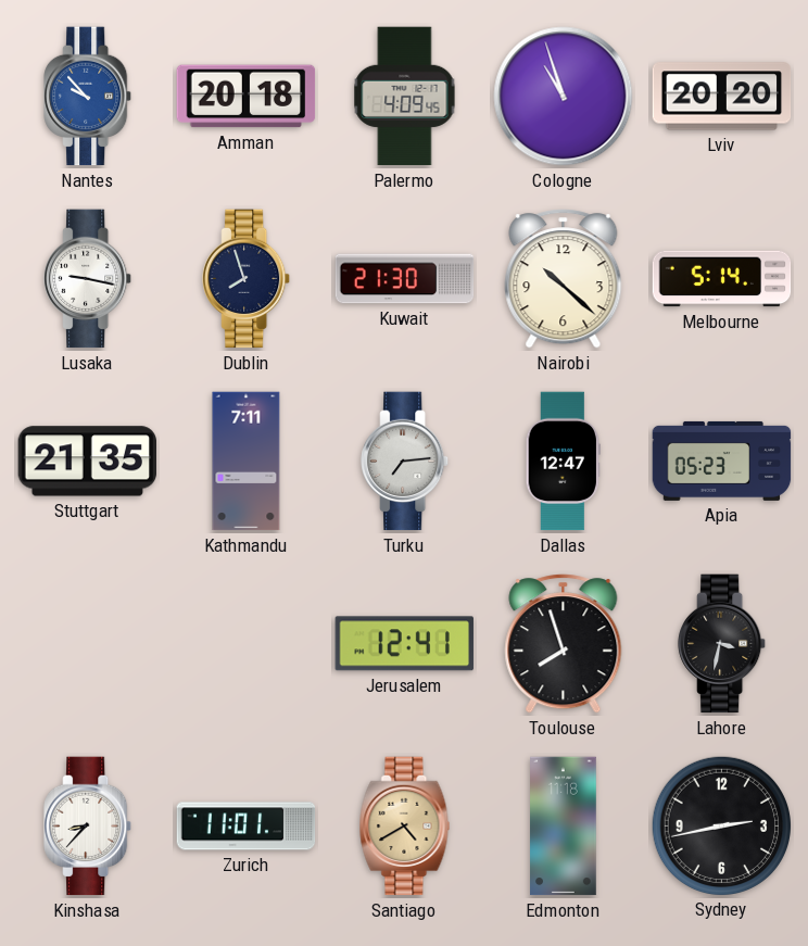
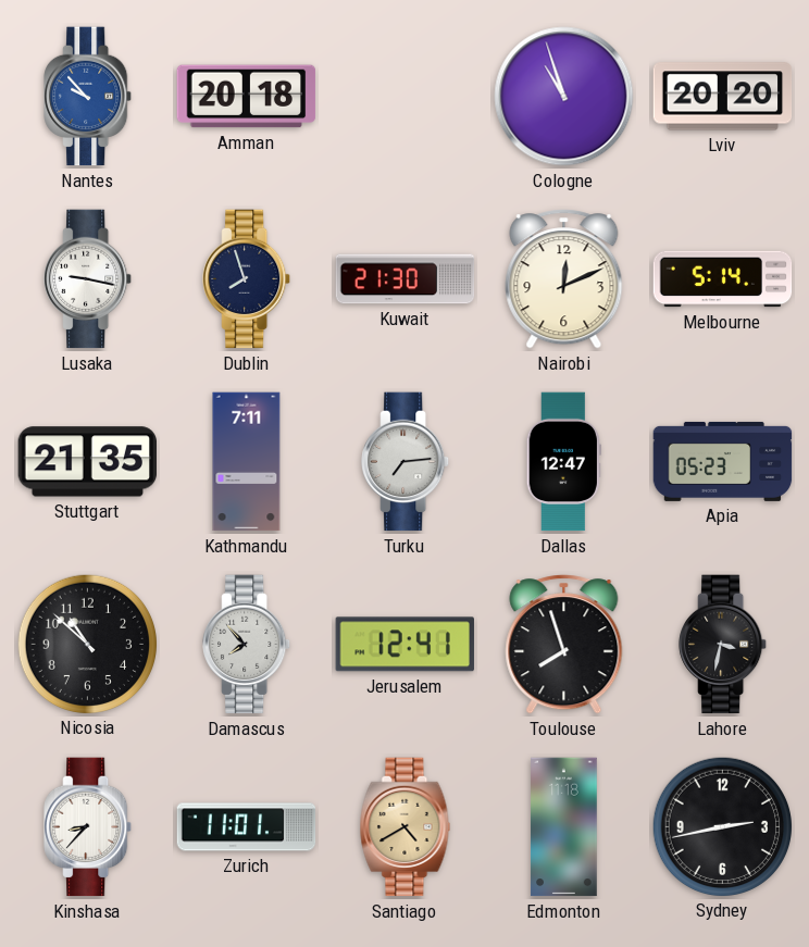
Palermo: 4:09 -> none
Nairobi: 10:22 -> 12:11
Nicosia: none -> 10:52
Damascus: none -> 7:53
